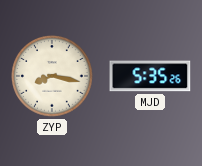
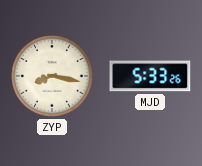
MJD: 5:35 -> 5:33
